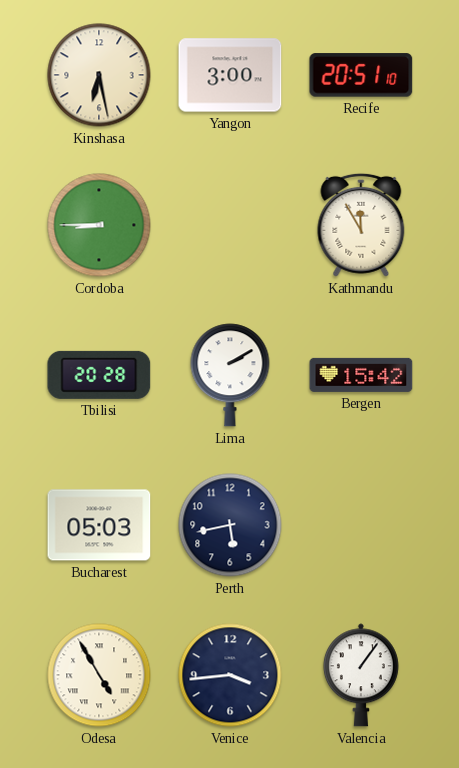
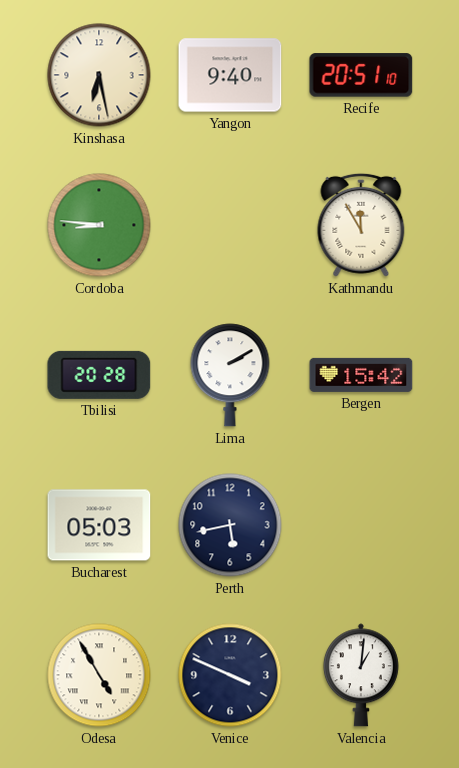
Yangon: 3:00 -> 9:40
Cordoba: 8:45 -> 8:46
Venice: 3:44 -> 3:49
Valencia: 1:06 -> 1:01
